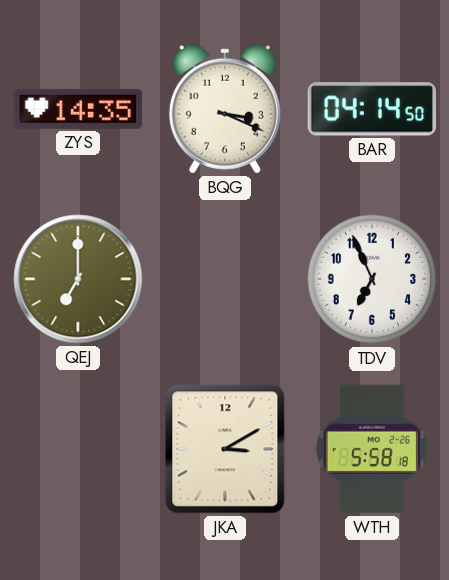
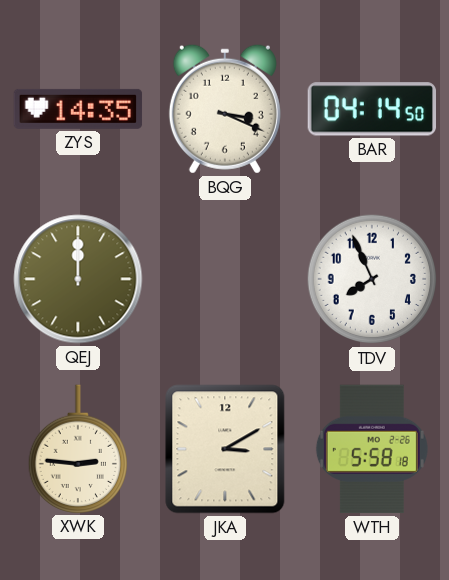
QEJ: 7:00 -> 12:00
TDV: 6:56 -> 7:56
XWK: none -> 2:46
